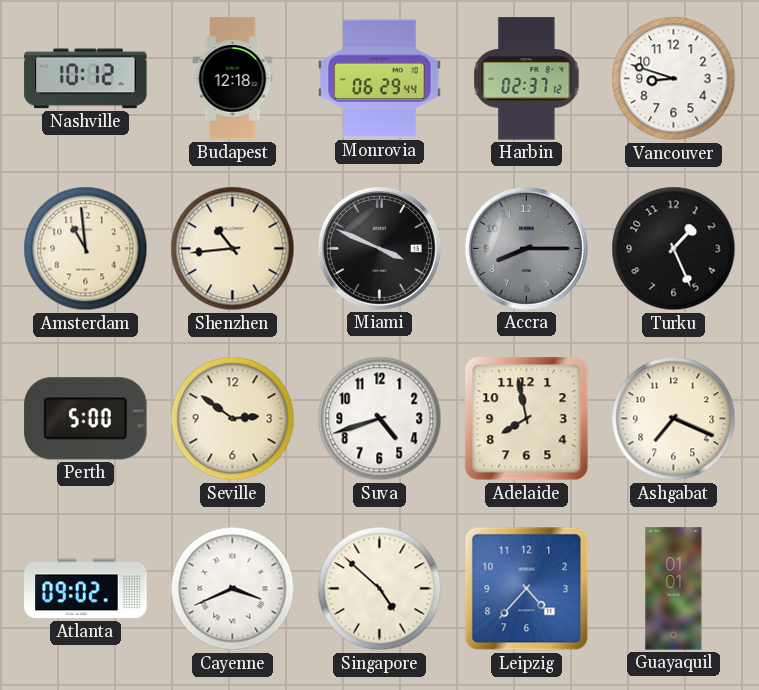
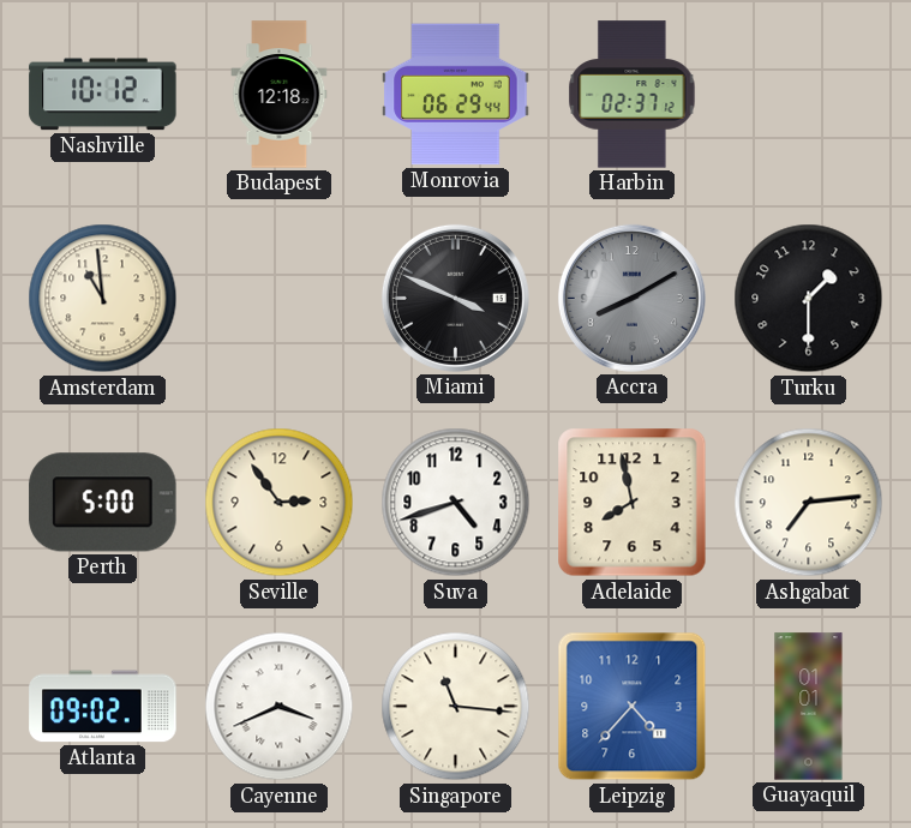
Vancouver: 8:48 -> none
Shenzhen: 10:44 -> none
Accra: 8:15 -> 8:10
Turku: 1:26 -> 1:30
Seville: 2:51 -> 2:54
Ashgabat: 7:19 -> 7:14
Singapore: 4:52 -> 11:16
